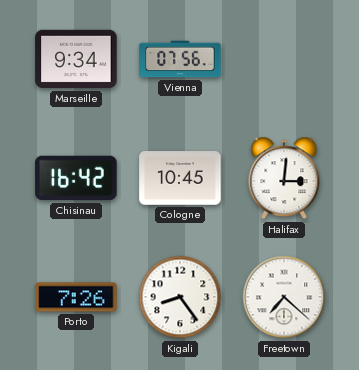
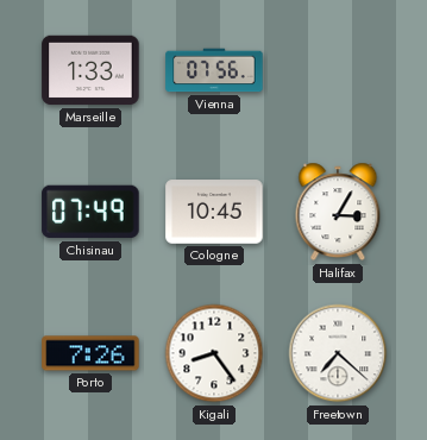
Marseille: 9:34 -> 1:33
Chisinau: 16:42 -> 07:49
Halifax: 3:01 -> 3:05
